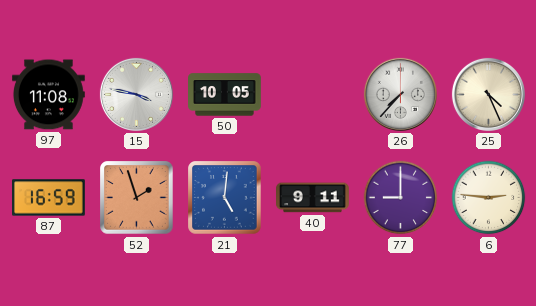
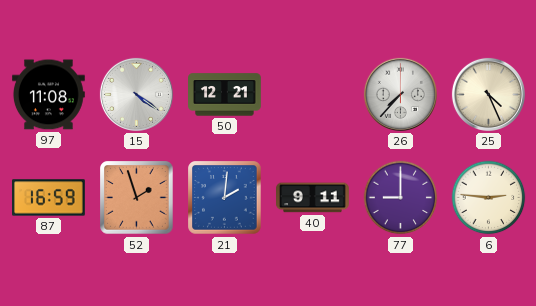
15: 3:47 -> 4:21
50: 10:05 -> 12:21
21: 5:01 -> 2:01
